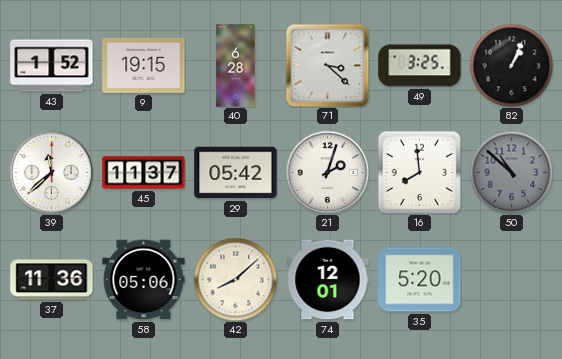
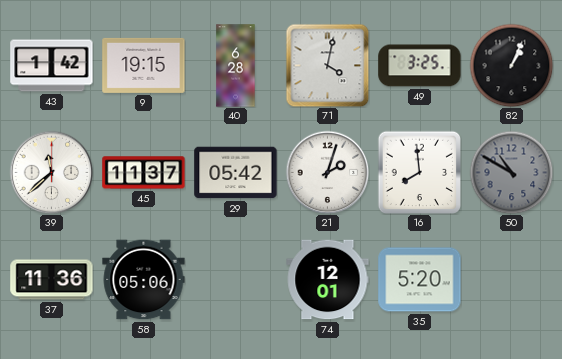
43: 1:52 -> 1:42
71: 3:22 -> 4:02
50: 10:52 -> 10:50
42: 8:08 -> none
